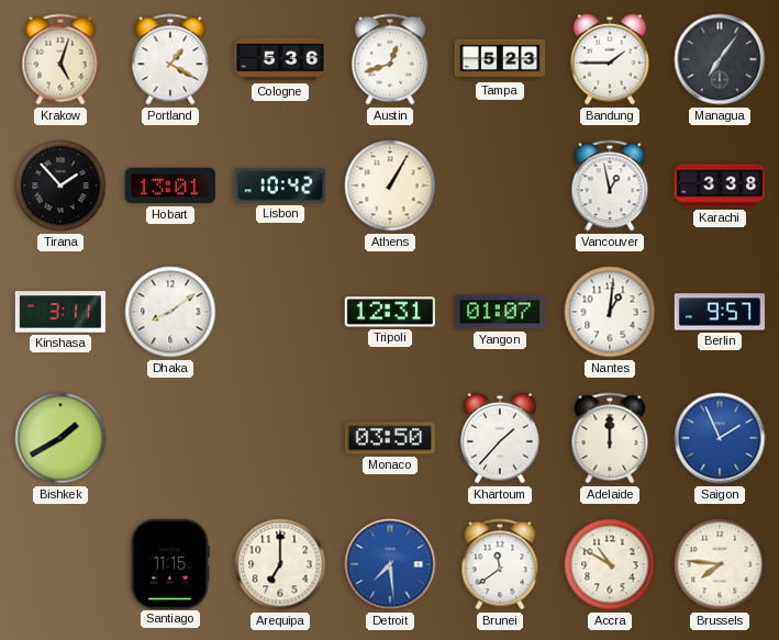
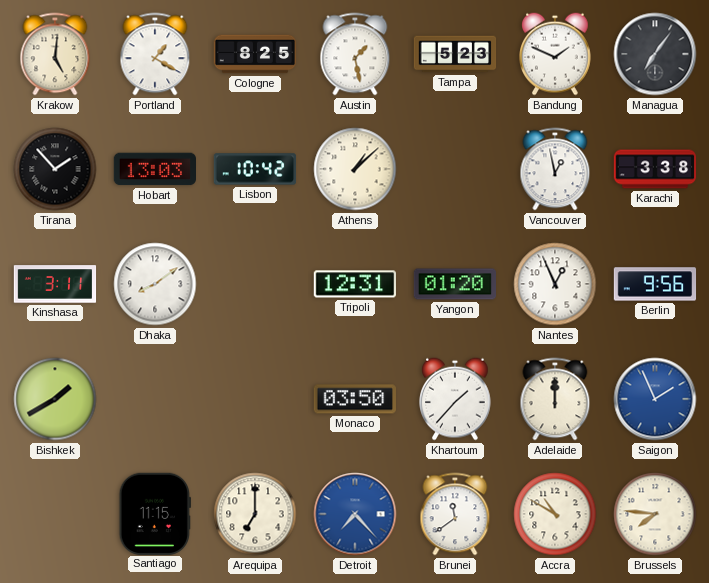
Krakow: 5:03 -> 5:01
Cologne: 5:36 -> 8:25
Austin: 12:42 -> 1:28
Bandung: 1:45 -> 1:49
Hobart: 13:01 -> 13:03
Athens: 1:05 -> 1:08
Yangon: 01:07 -> 01:20
Nantes: 1:01 -> 12:56
Berlin: 9:57 -> 9:56
Detroit: 7:29 -> 7:23
